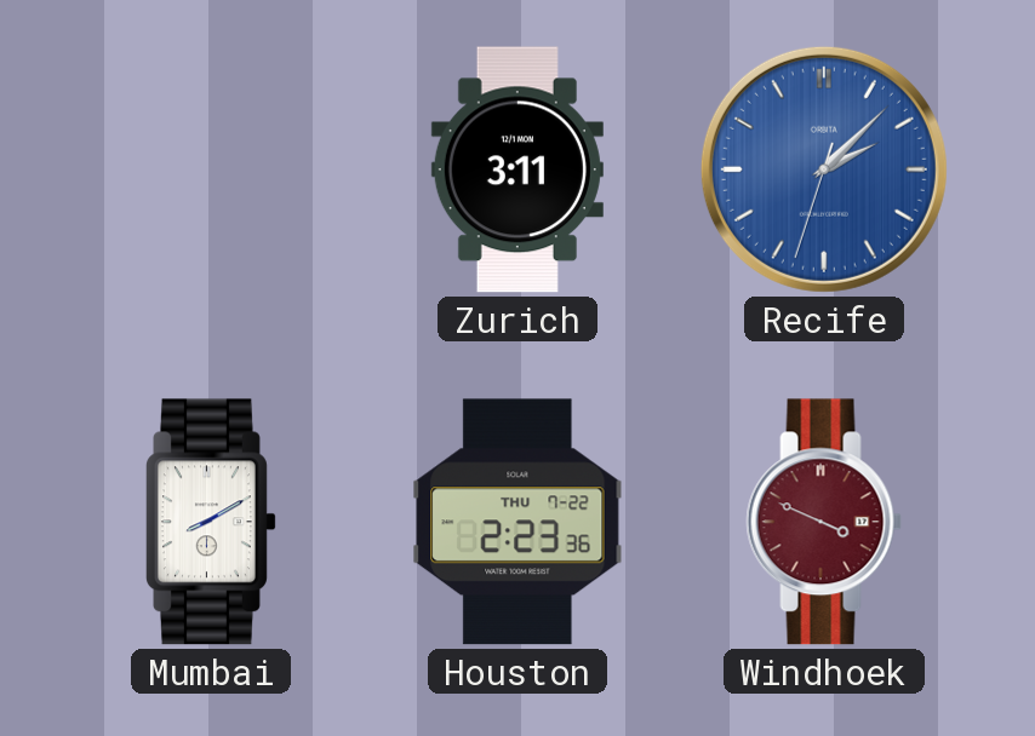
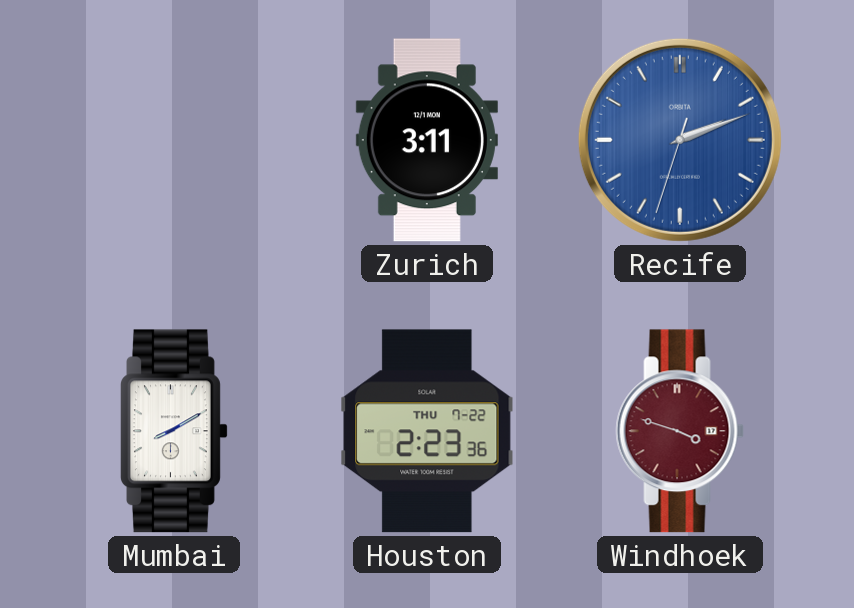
Recife: 2:07 -> 2:11
Windhoek: 3:49 -> 3:48
